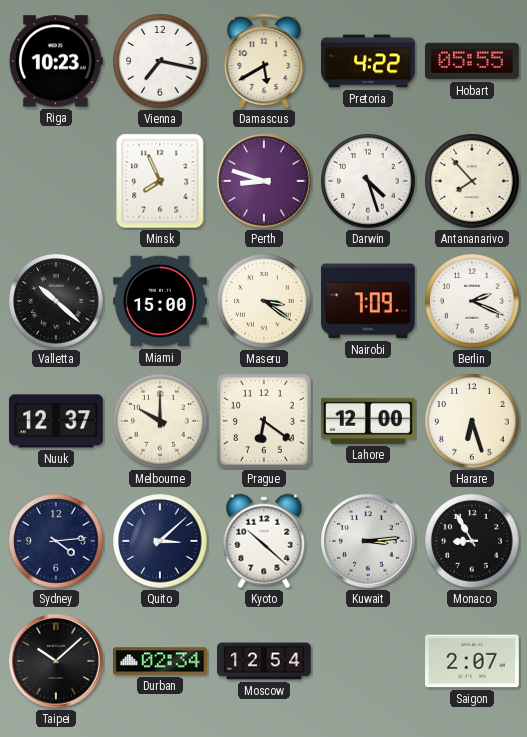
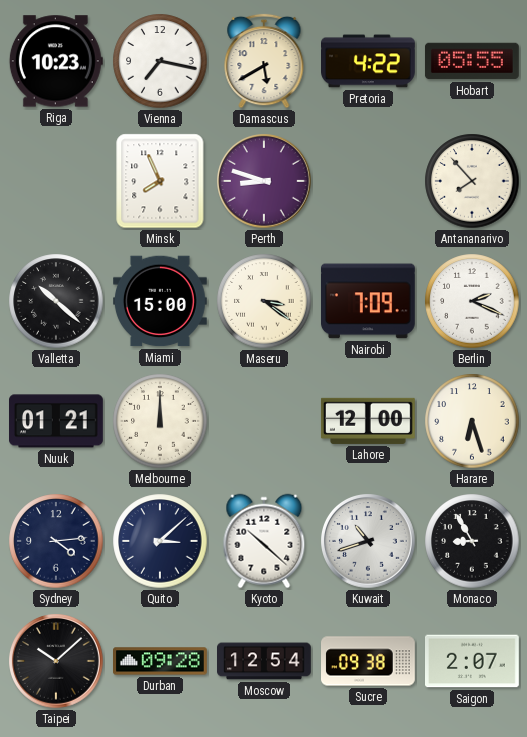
Darwin: 4:27 -> none
Nuuk: 12:37 -> 01:21
Melbourne: 10:00 -> 12:00
Prague: 6:21 -> none
Kuwait: 3:14 -> 10:42
Durban: 02:34 -> 09:28
Sucre: none -> 09:38
